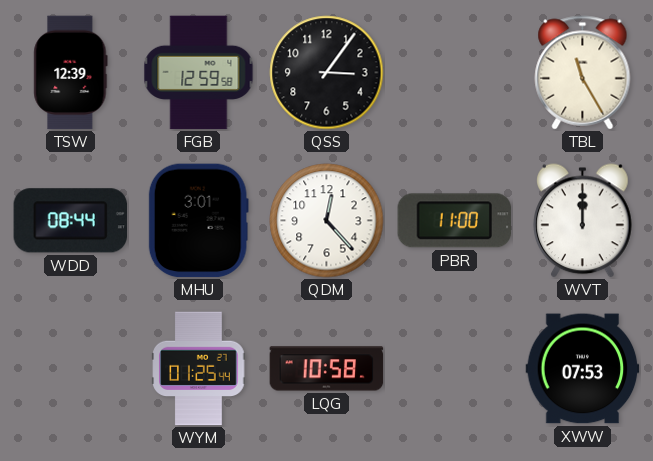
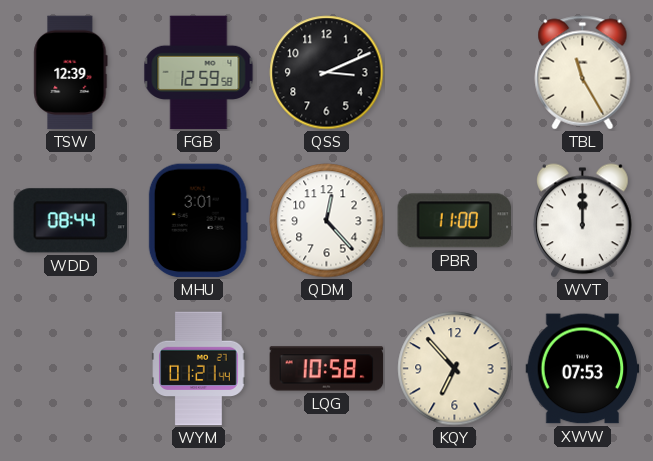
QSS: 3:06 -> 3:11
WYM: 01:25 -> 01:21
KQY: none -> 6:53
